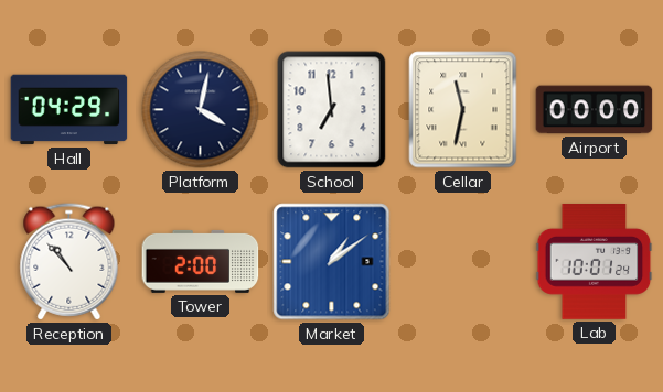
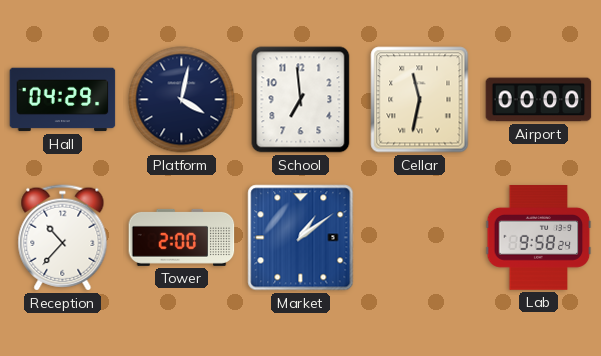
Reception: 10:53 -> 10:37
Lab: 10:01 -> 9:58
